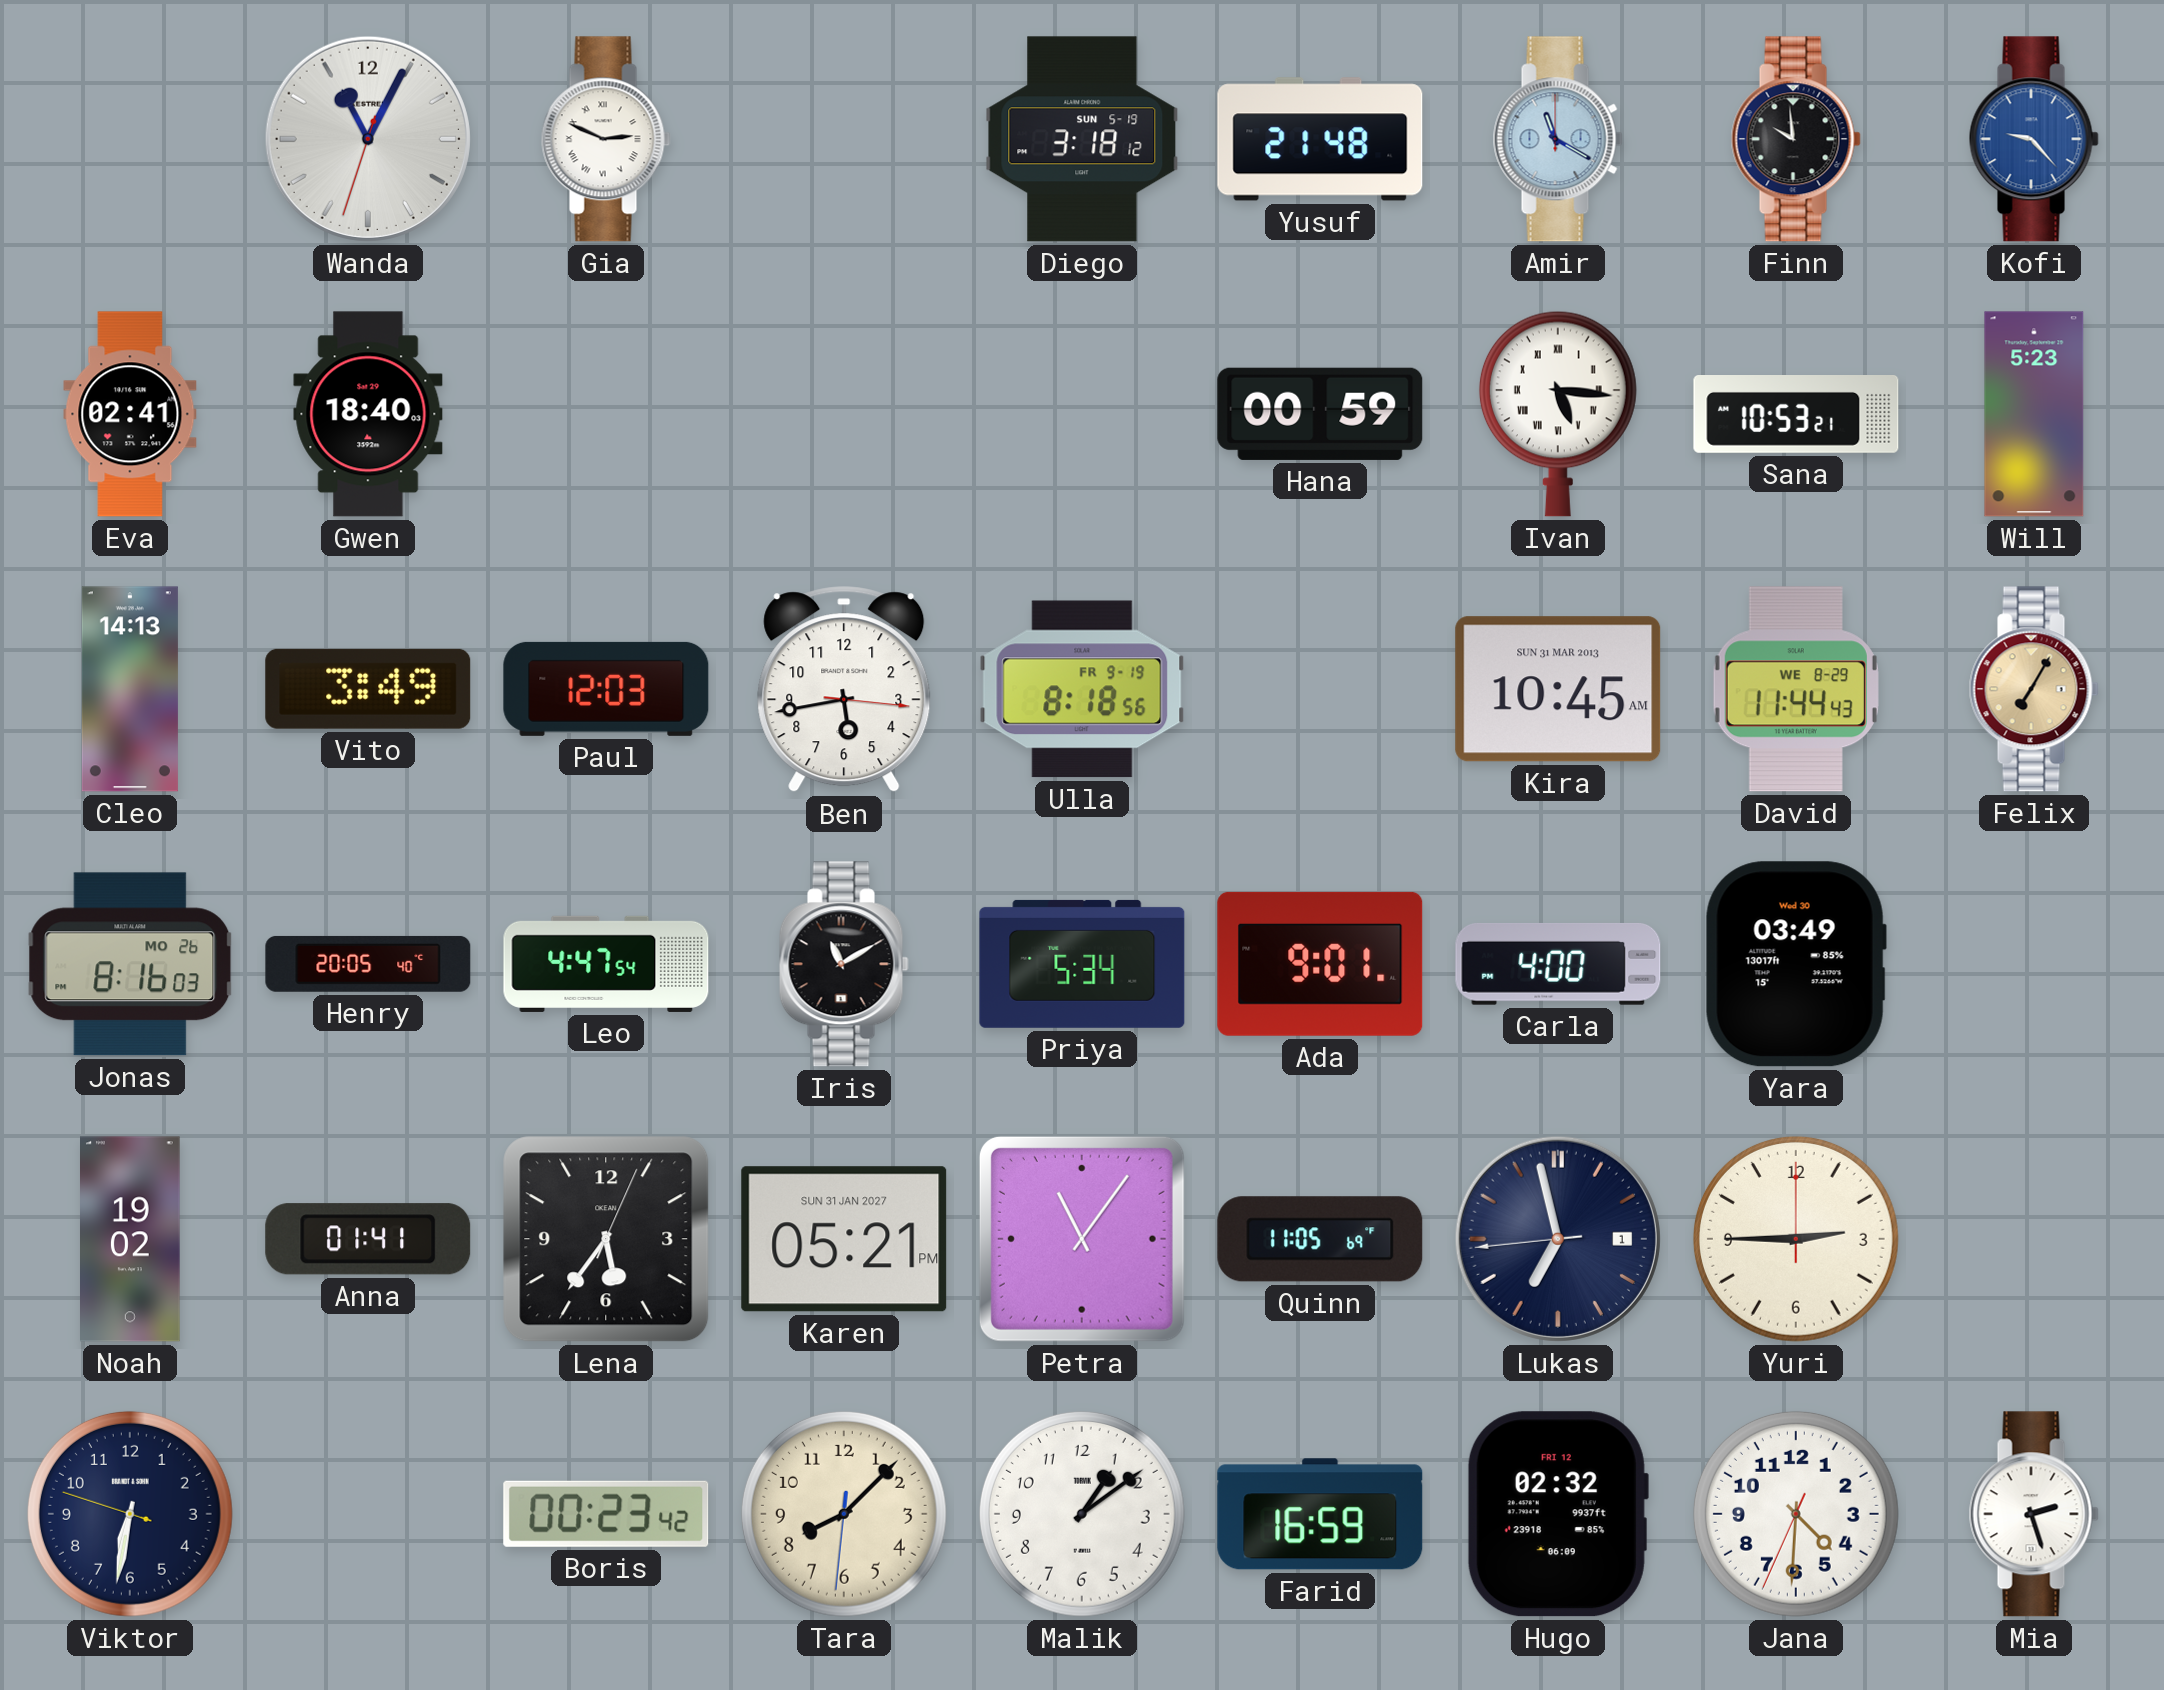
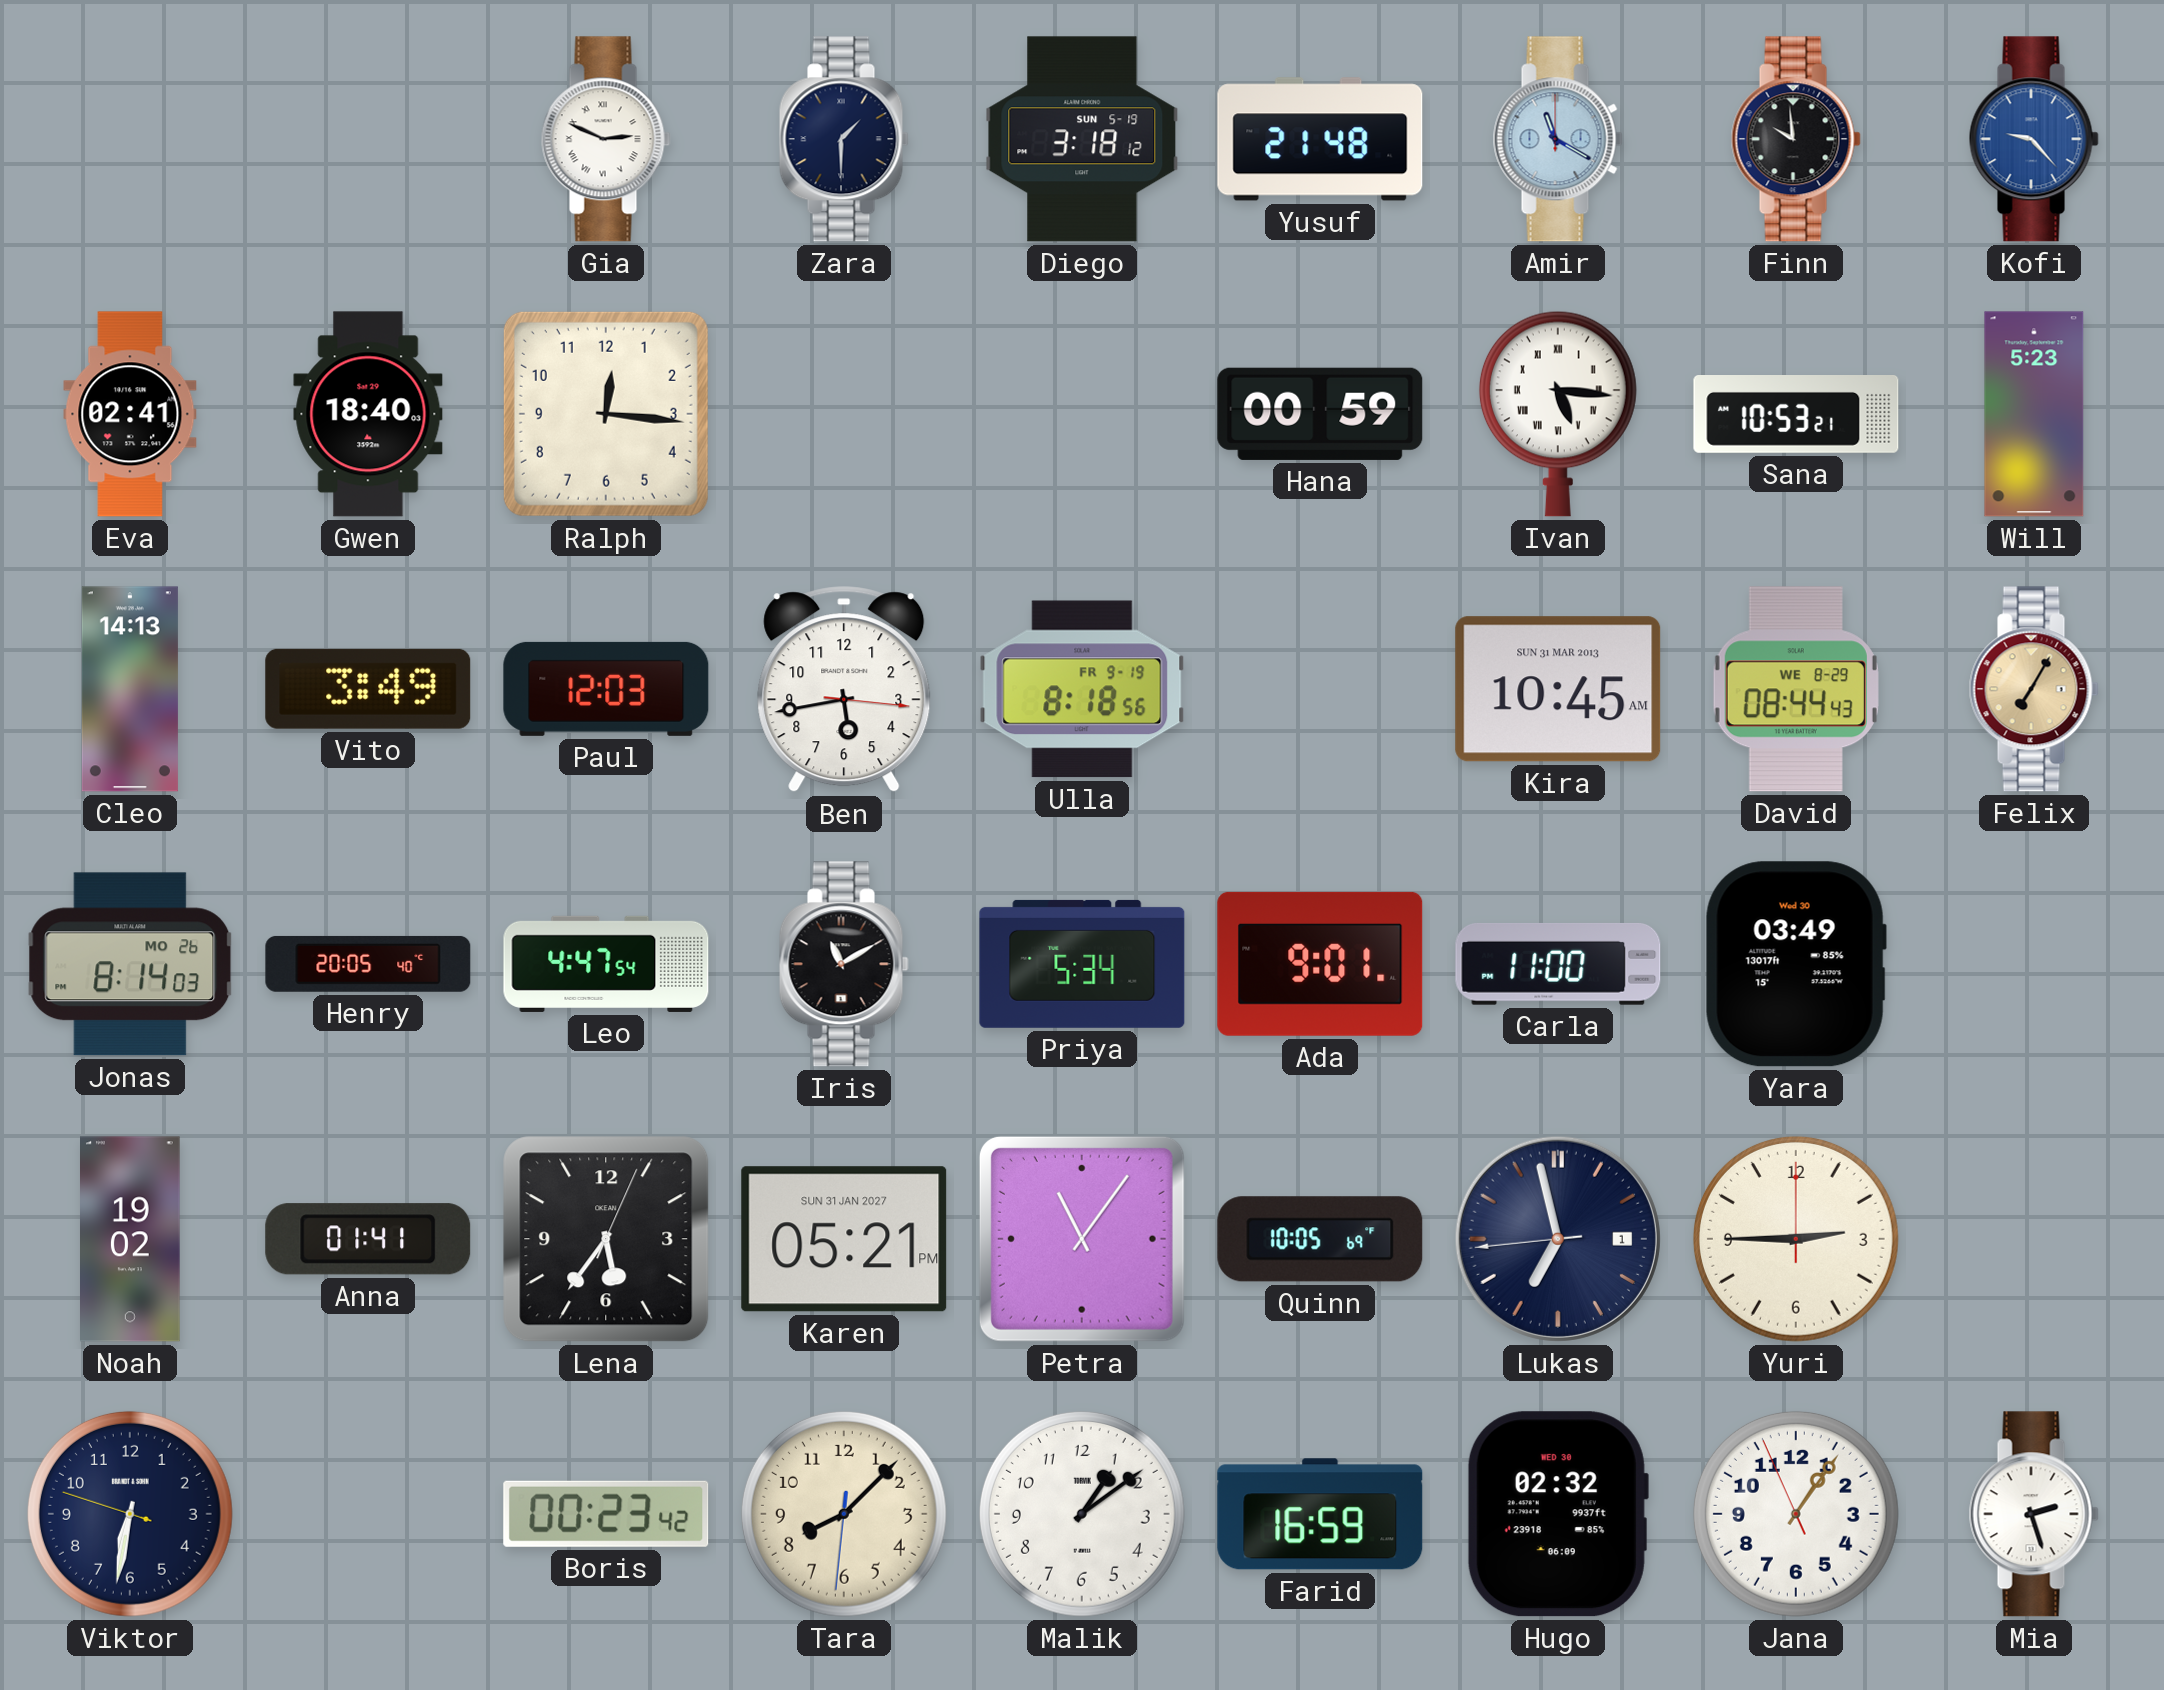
Wanda: 11:04 -> none
Zara: none -> 1:30
Ralph: none -> 12:16
David: 11:44 -> 08:44
Jonas: 8:16 -> 8:14
Carla: 4:00 -> 11:00
Quinn: 11:05 -> 10:05
Hugo date: FRI 12 -> WED 30
Jana: 4:30 -> 1:05
